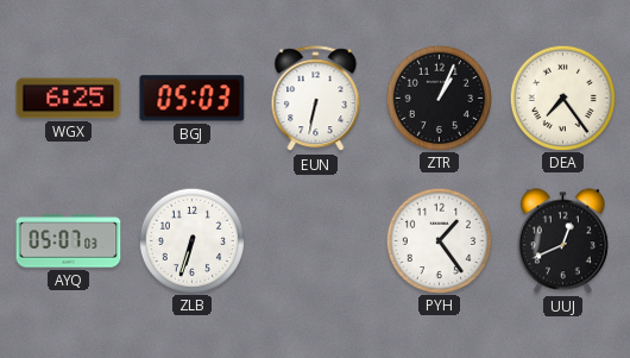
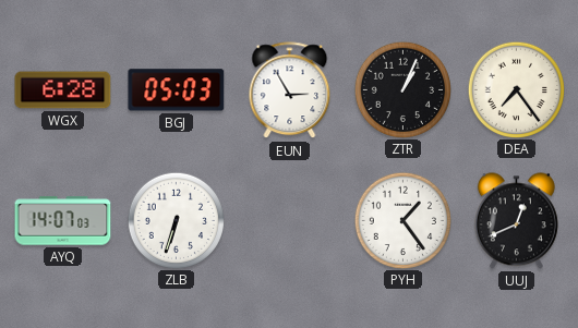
WGX: 6:25 -> 6:28
EUN: 6:32 -> 2:55
AYQ: 05:07 -> 14:07
